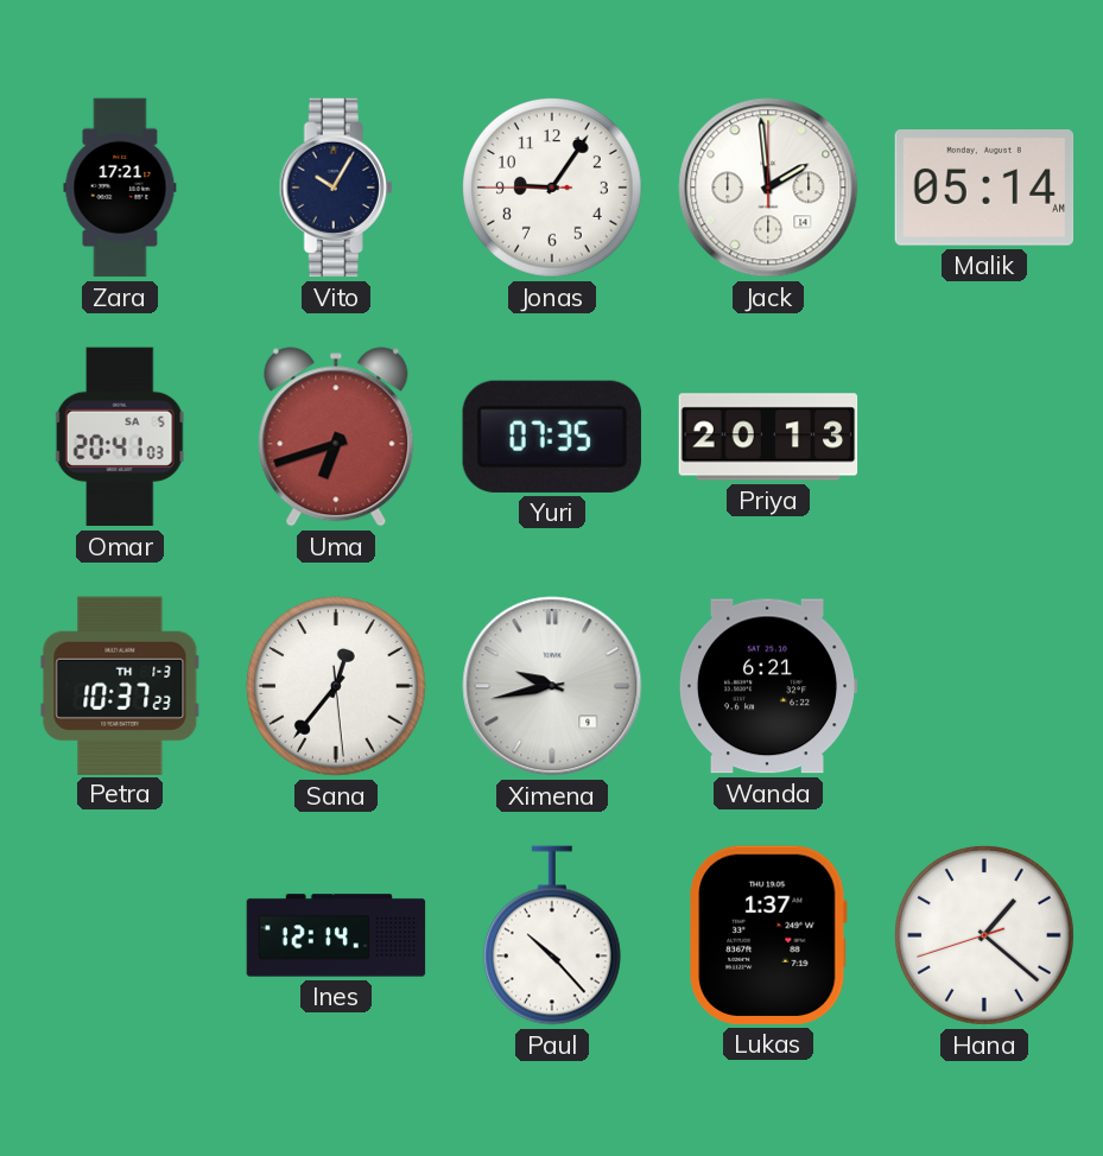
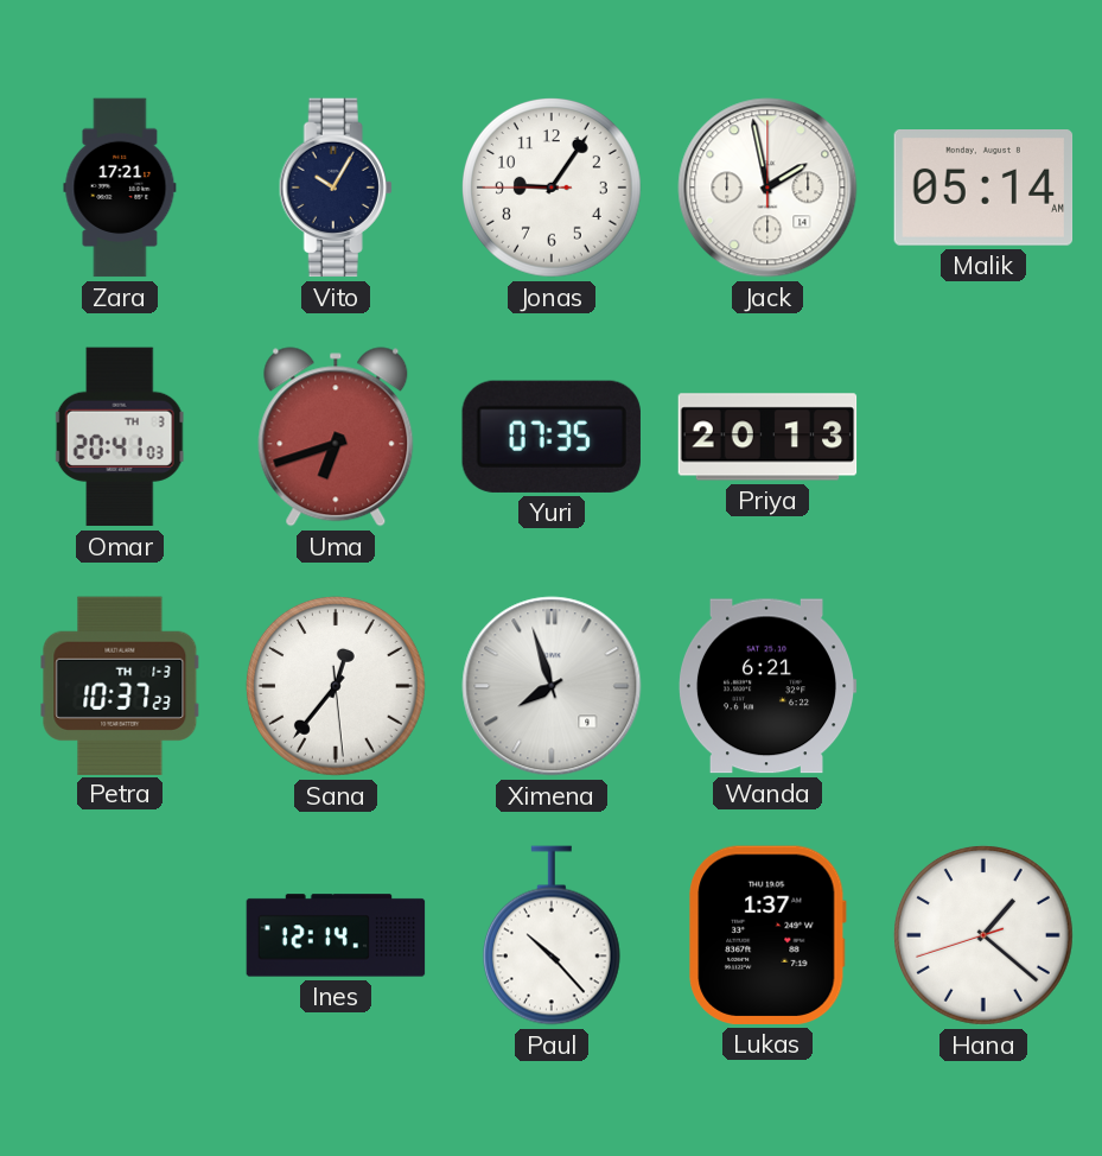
Jack: 1:59 -> 1:58
Omar date: SA 5 -> TH 3
Ximena: 9:43 -> 7:57
